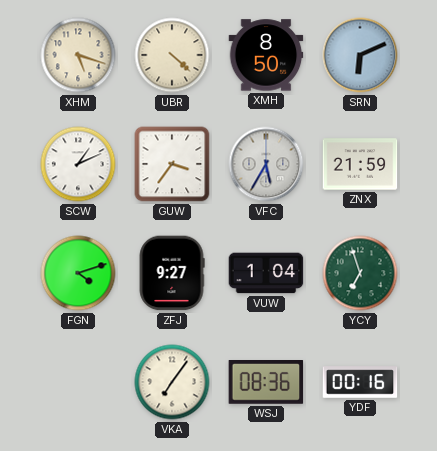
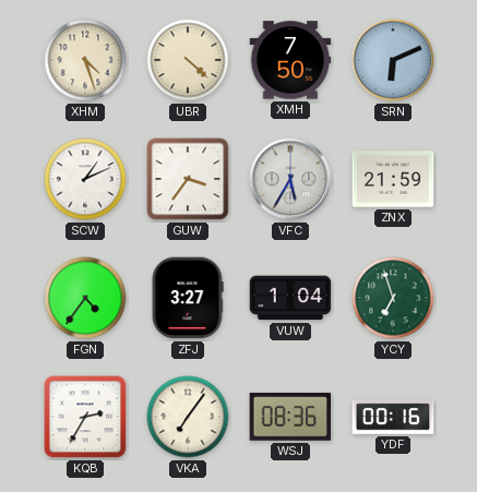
XHM: 5:18 -> 4:27
XMH: 8:50 -> 7:50
FGN: 4:12 -> 4:36
ZFJ: 9:27 -> 3:27
KQB: none -> 2:35
